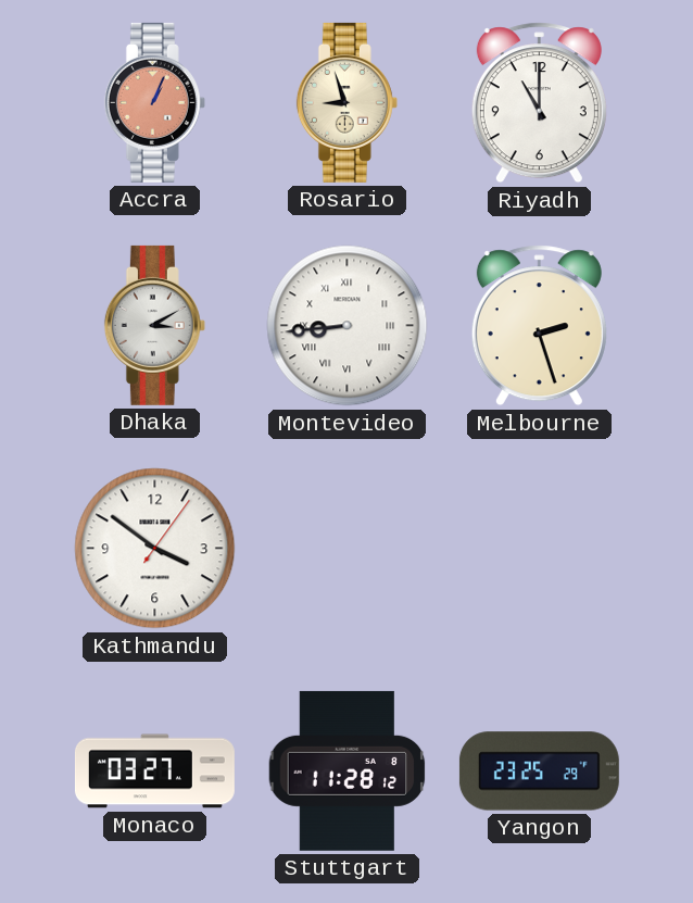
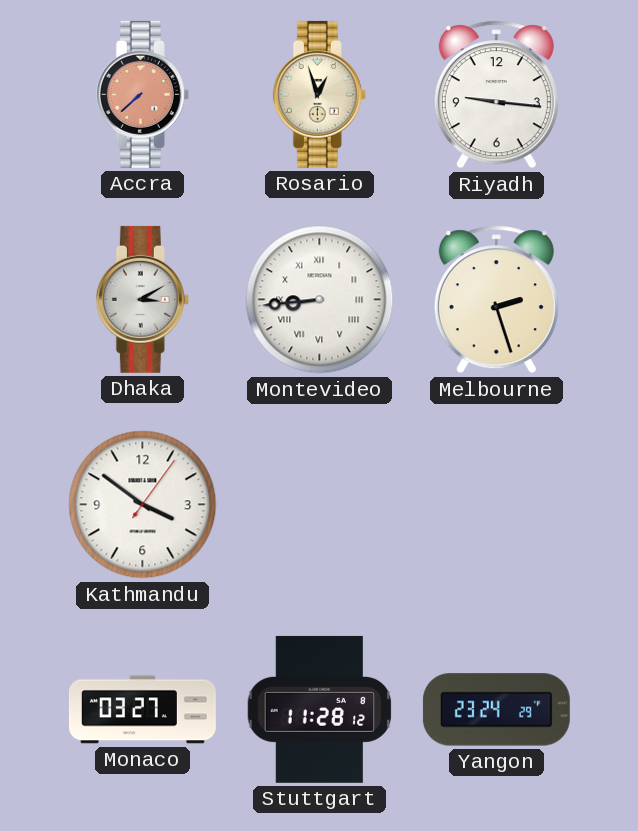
Accra: 1:04 -> 7:38
Rosario: 8:57 -> 12:57
Riyadh: 11:00 -> 9:16
Yangon: 23:25 -> 23:24
